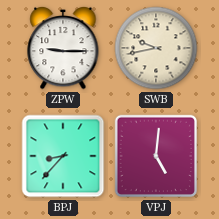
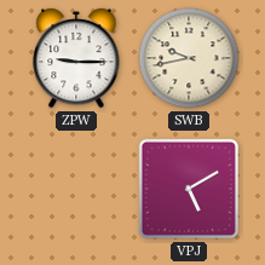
BPJ: 8:37 -> none
VPJ: 5:01 -> 5:10
